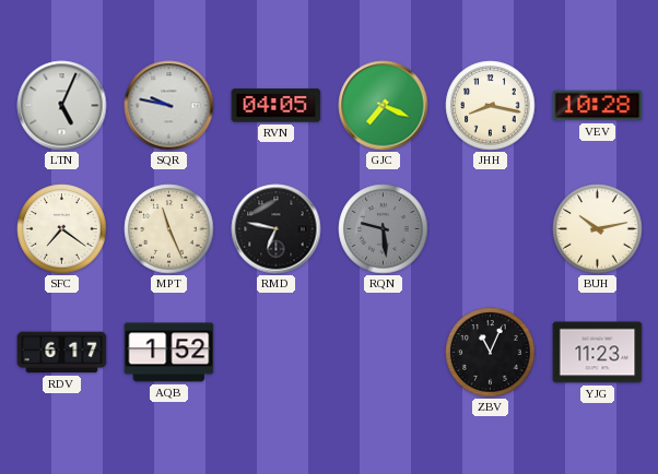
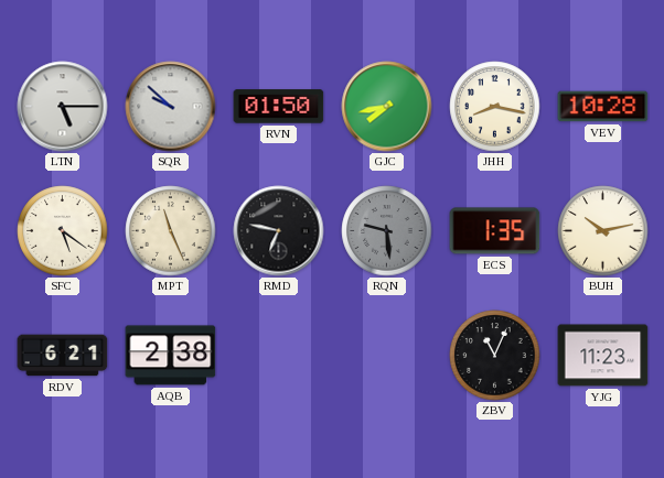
LTN: 5:04 -> 5:15
SQR: 9:47 -> 9:52
RVN: 04:05 -> 01:50
GJC: 7:19 -> 7:43
SFC: 7:21 -> 5:21
ECS: none -> 1:35
RDV: 6:17 -> 6:21
AQB: 1:52 -> 2:38
